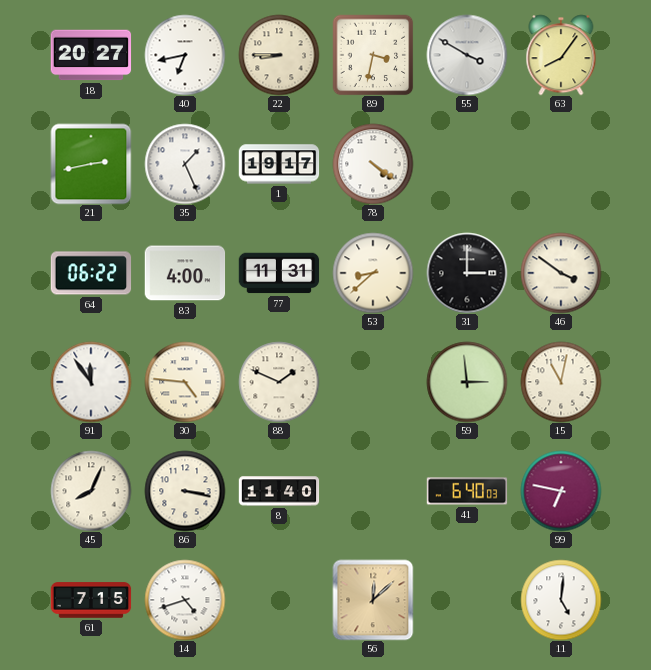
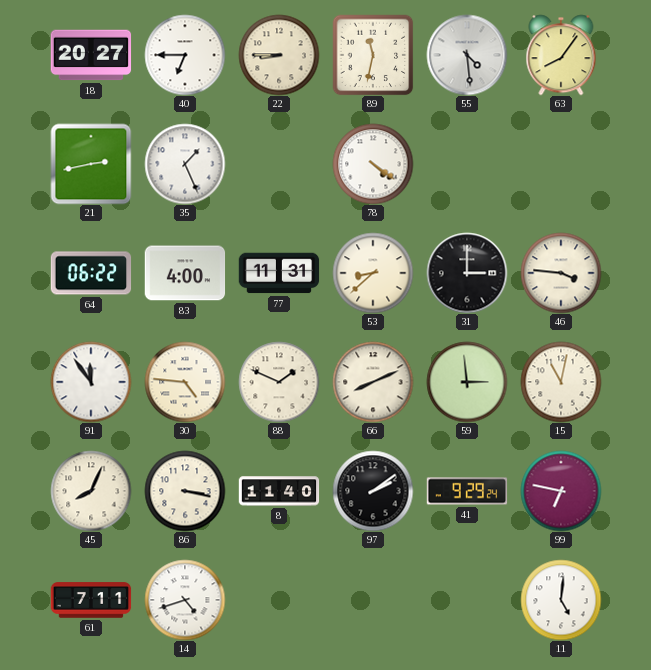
40: 6:43 -> 6:45
89: 3:32 -> 11:32
55: 3:50 -> 4:29
1: 19:17 -> none
46: 3:51 -> 3:46
66: none -> 8:11
97: none -> 2:09
41: 6:40 -> 9:29
61: 7:15 -> 7:11
56: 12:08 -> none
